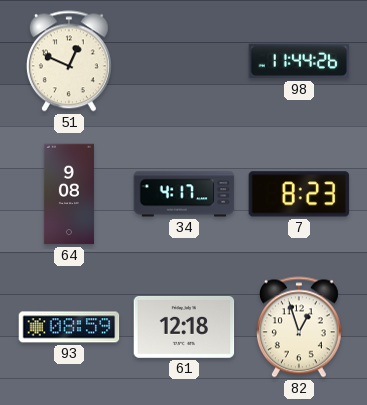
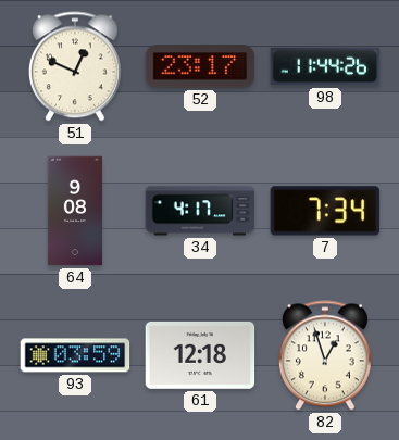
52: none -> 23:17
7: 8:23 -> 7:34
93: 08:59 -> 03:59
